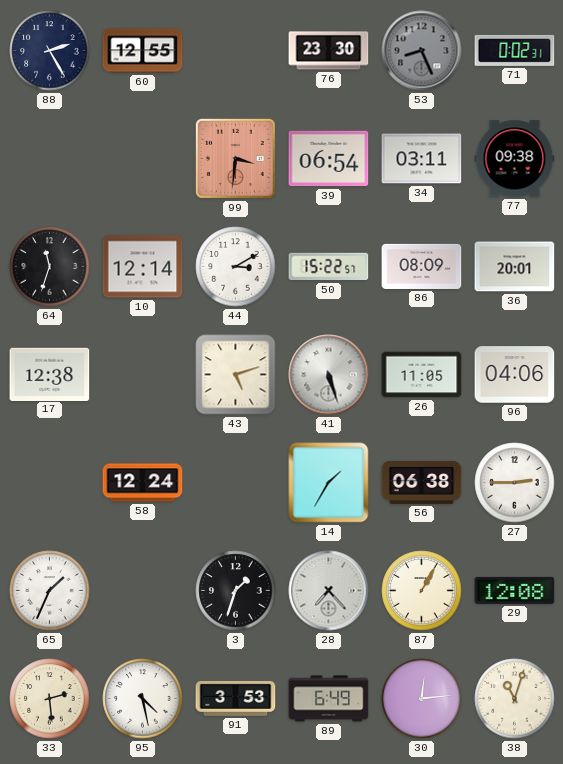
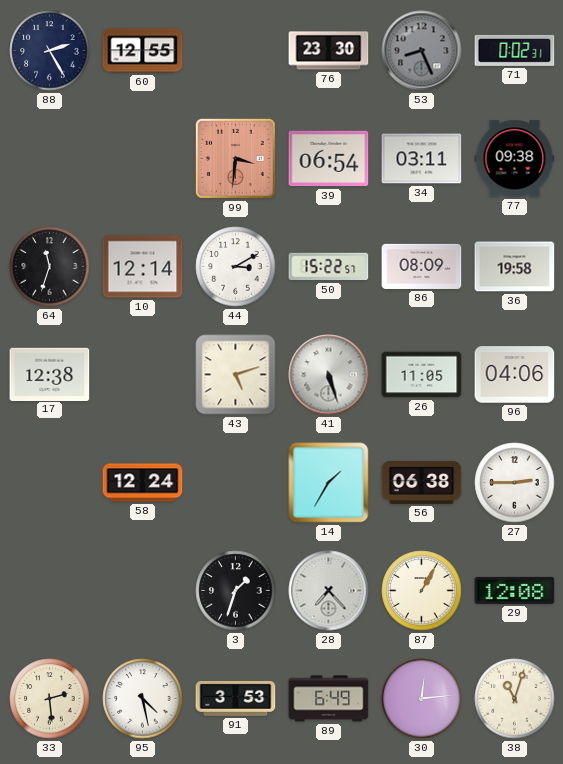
36: 20:01 -> 19:58
65: 1:34 -> none
